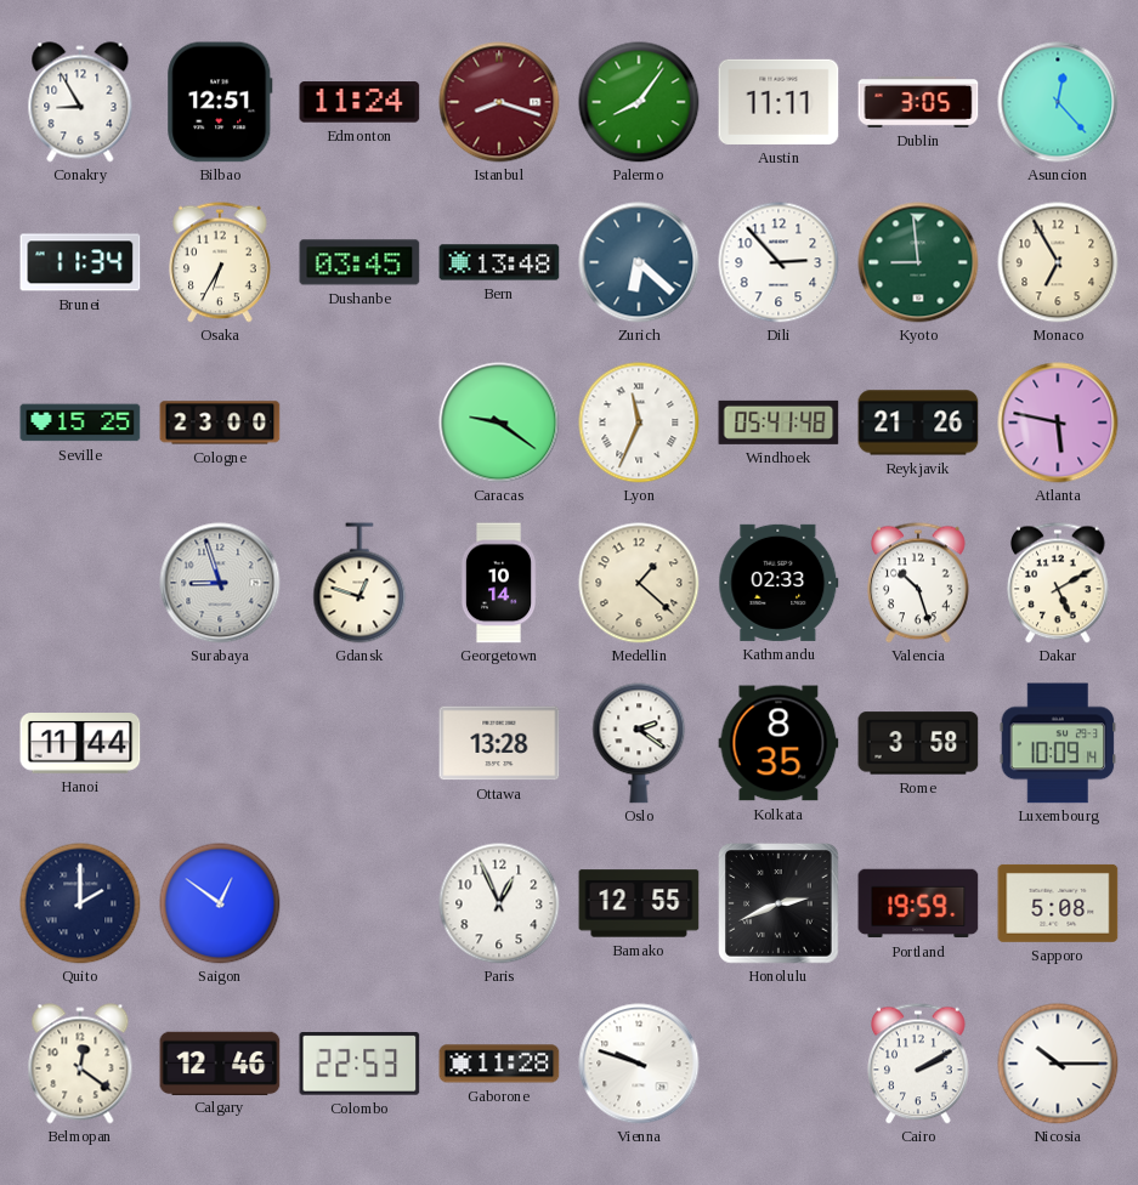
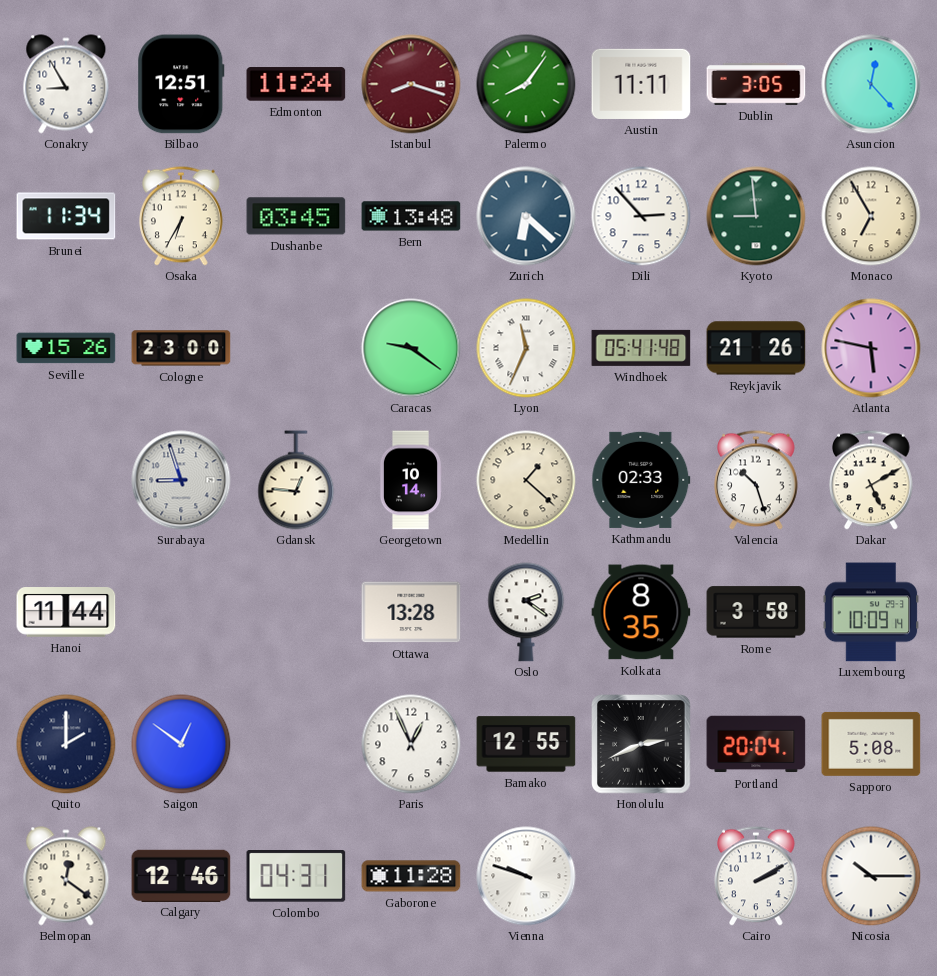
Seville: 15:25 -> 15:26
Gdansk: 12:48 -> 12:46
Portland: 19:59 -> 20:04
Colombo: 22:53 -> 04:31
